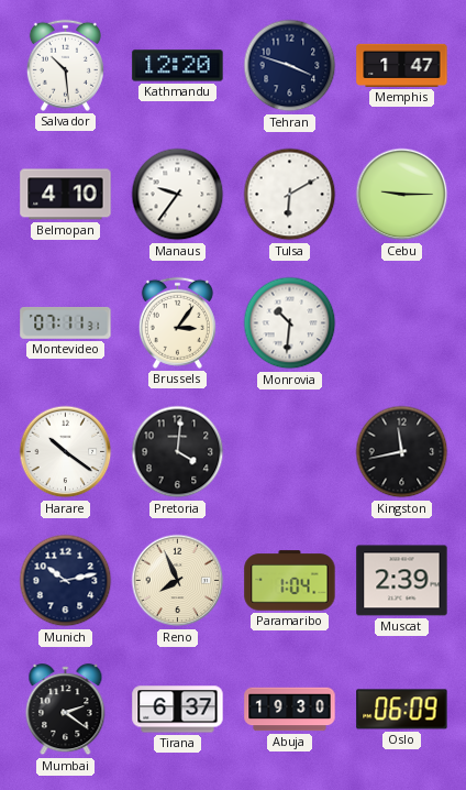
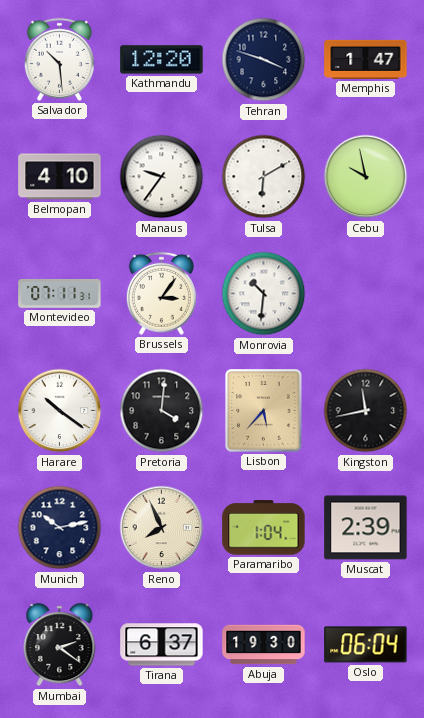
Cebu: 9:15 -> 9:58
Lisbon: none -> 5:37
Oslo: 06:09 -> 06:04
